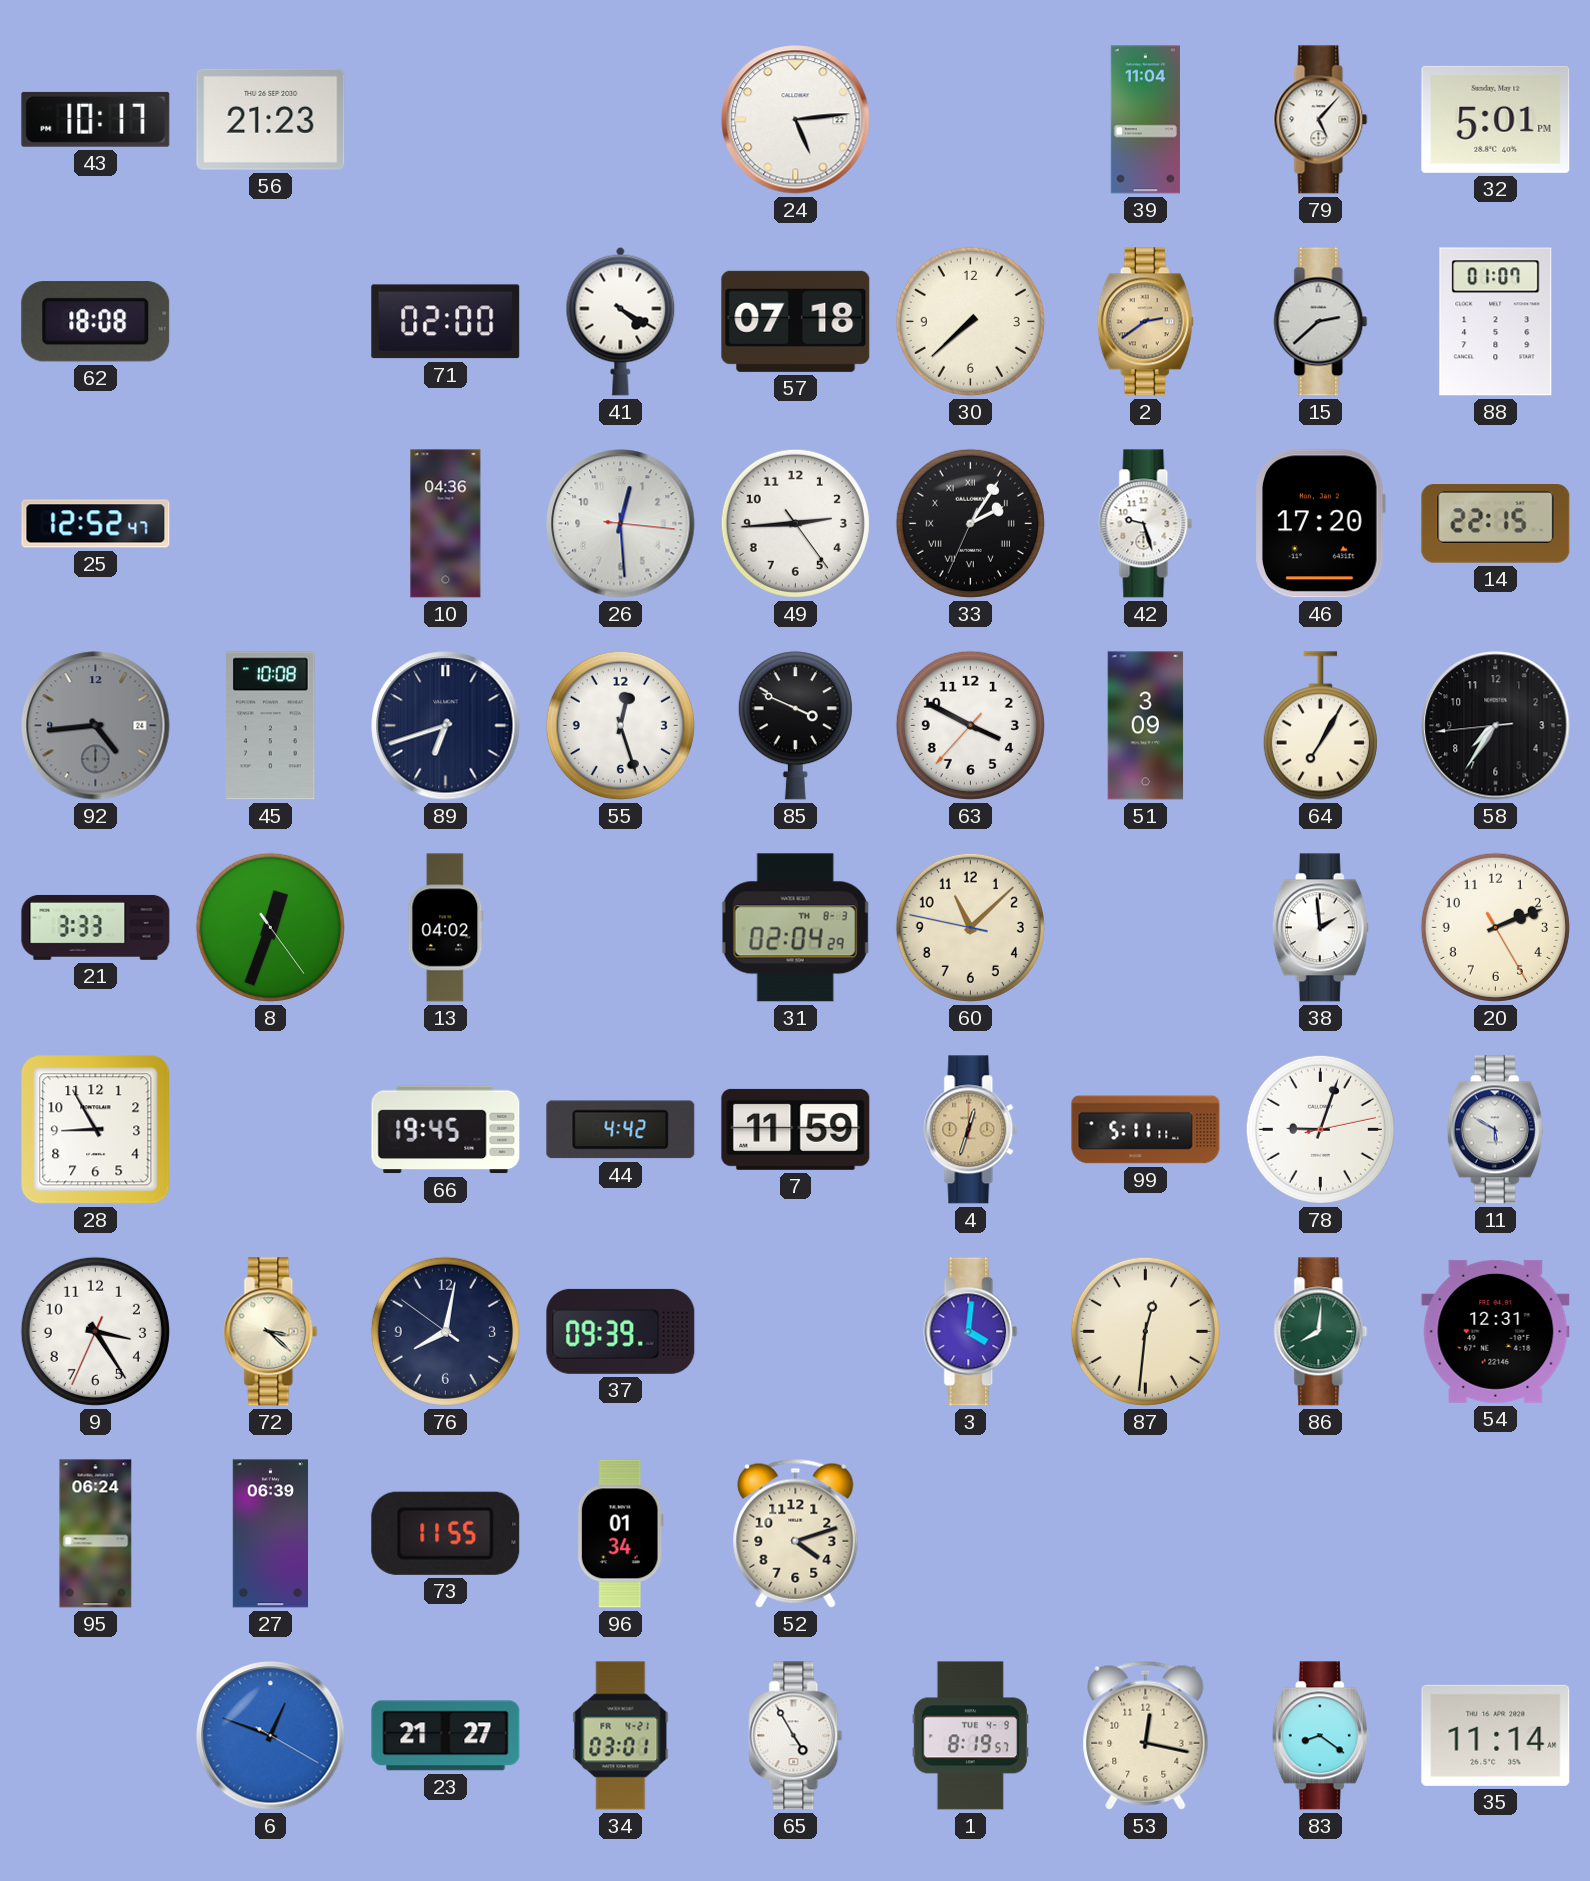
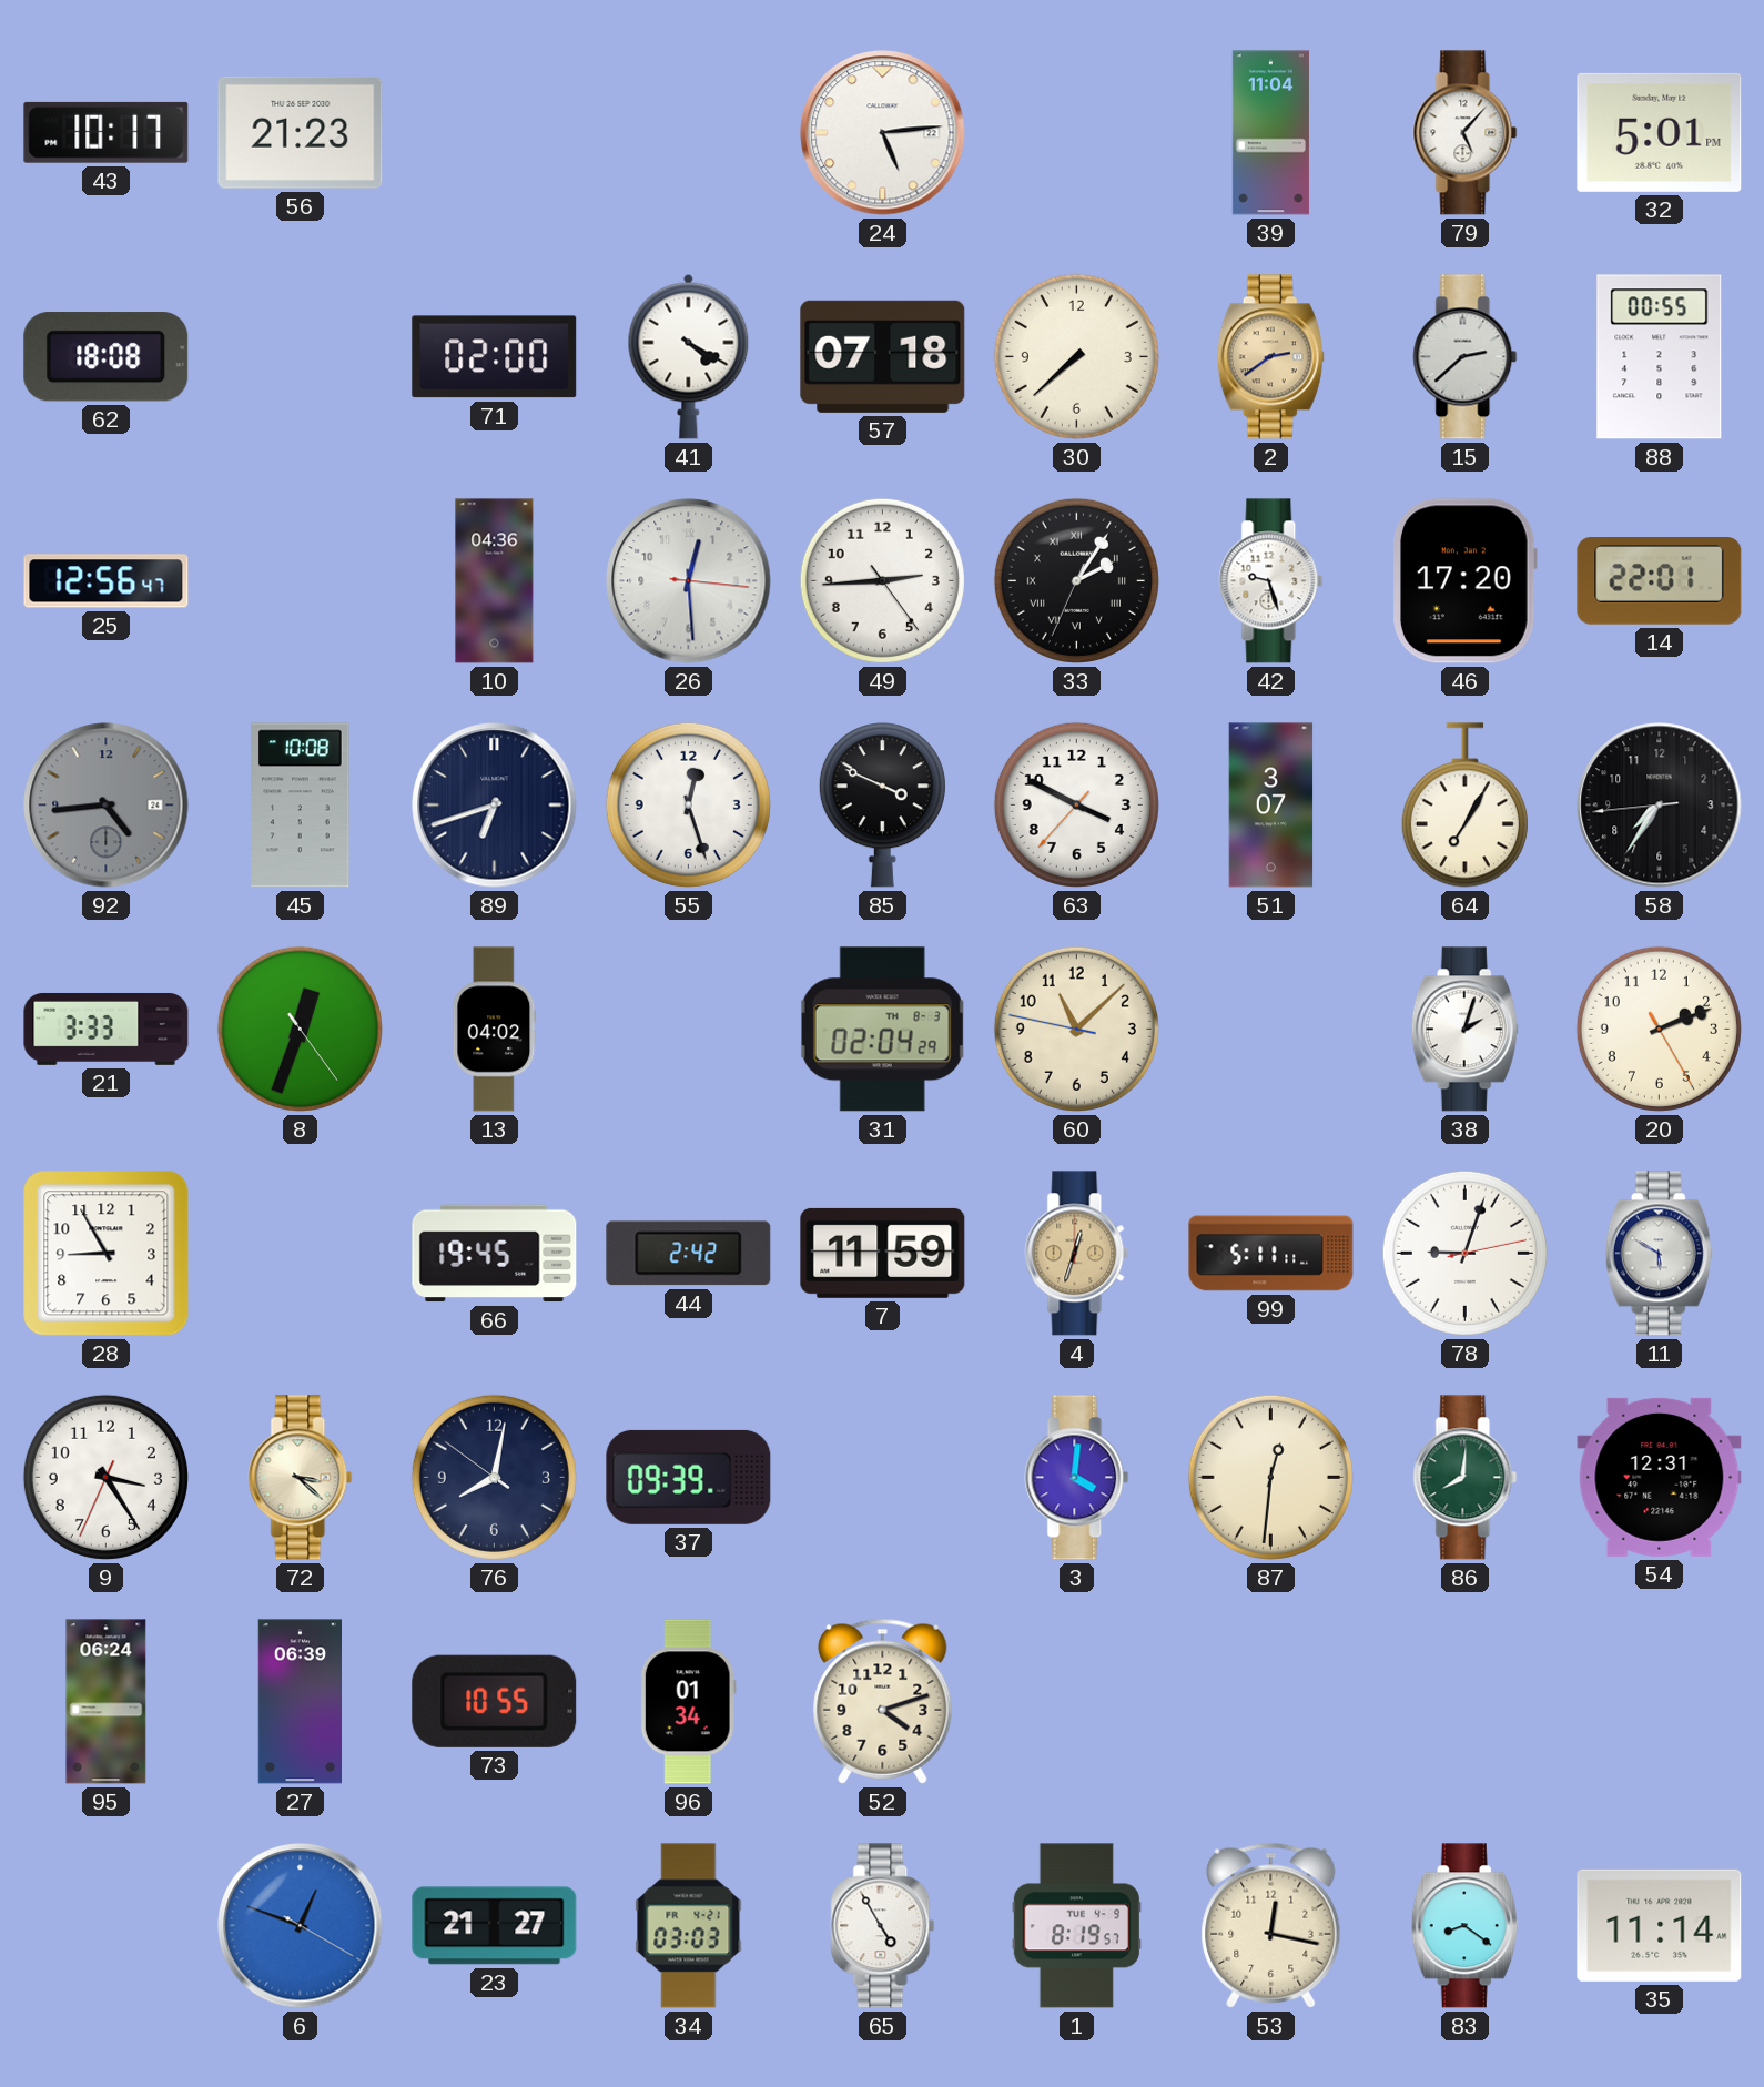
88: 01:07 -> 00:55
25: 12:52 -> 12:56
14: 22:15 -> 22:01
51: 3:09 -> 3:07
38: 1:59 -> 2:03
44: 4:42 -> 2:42
73: 11:55 -> 10:55
34: 03:01 -> 03:03
